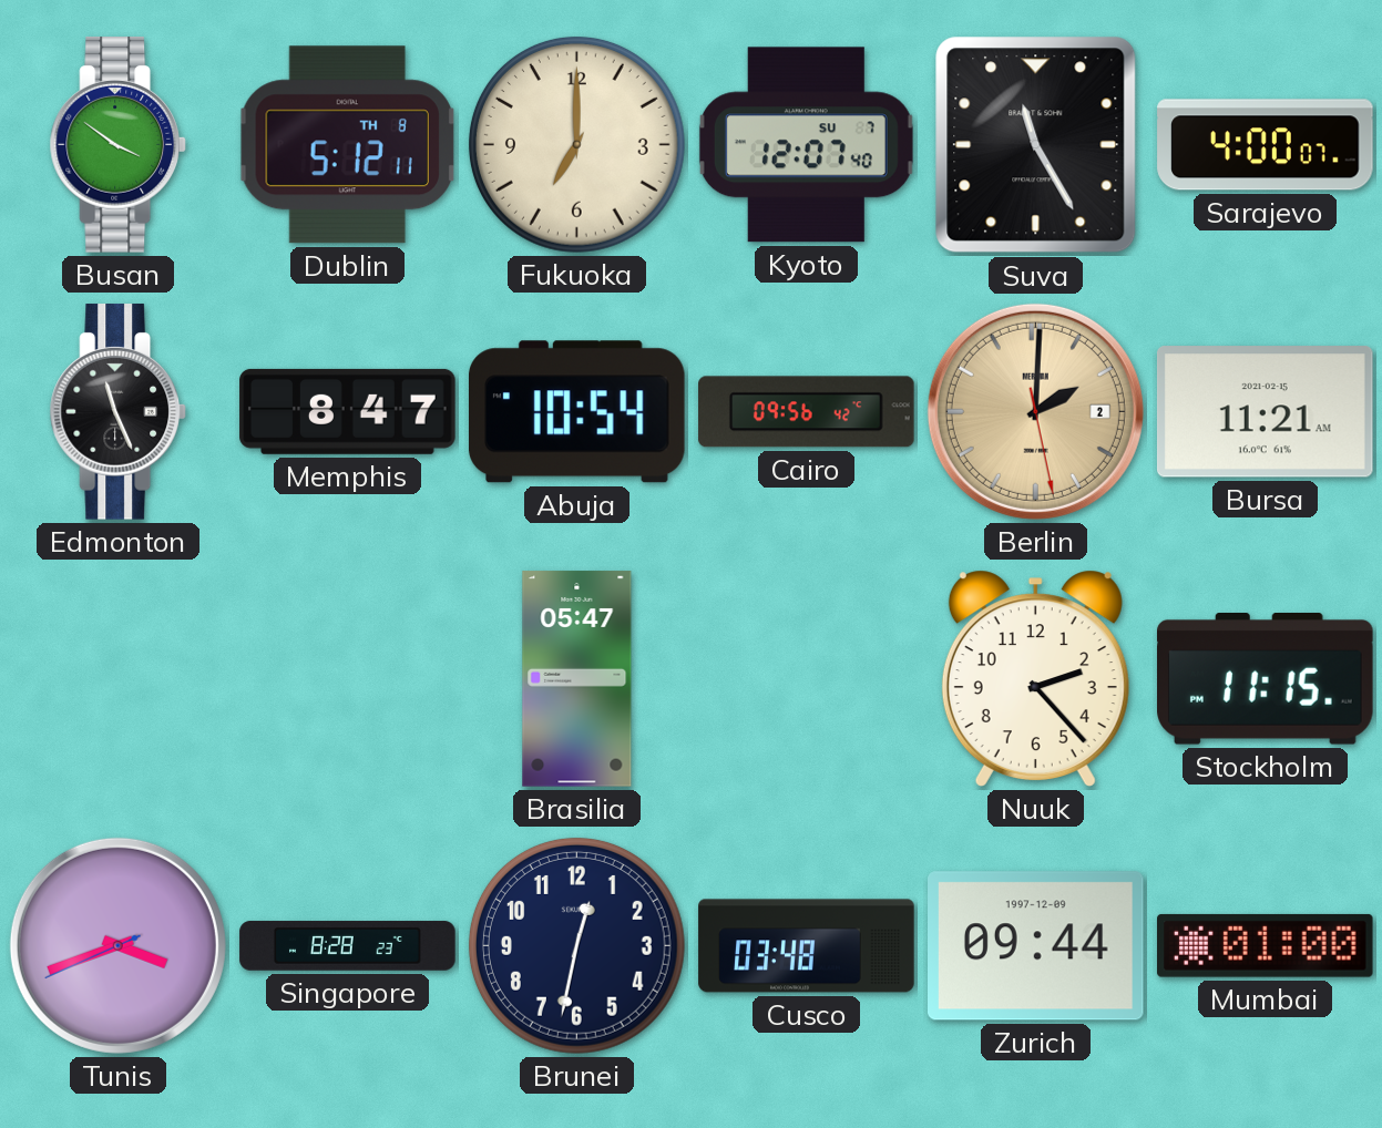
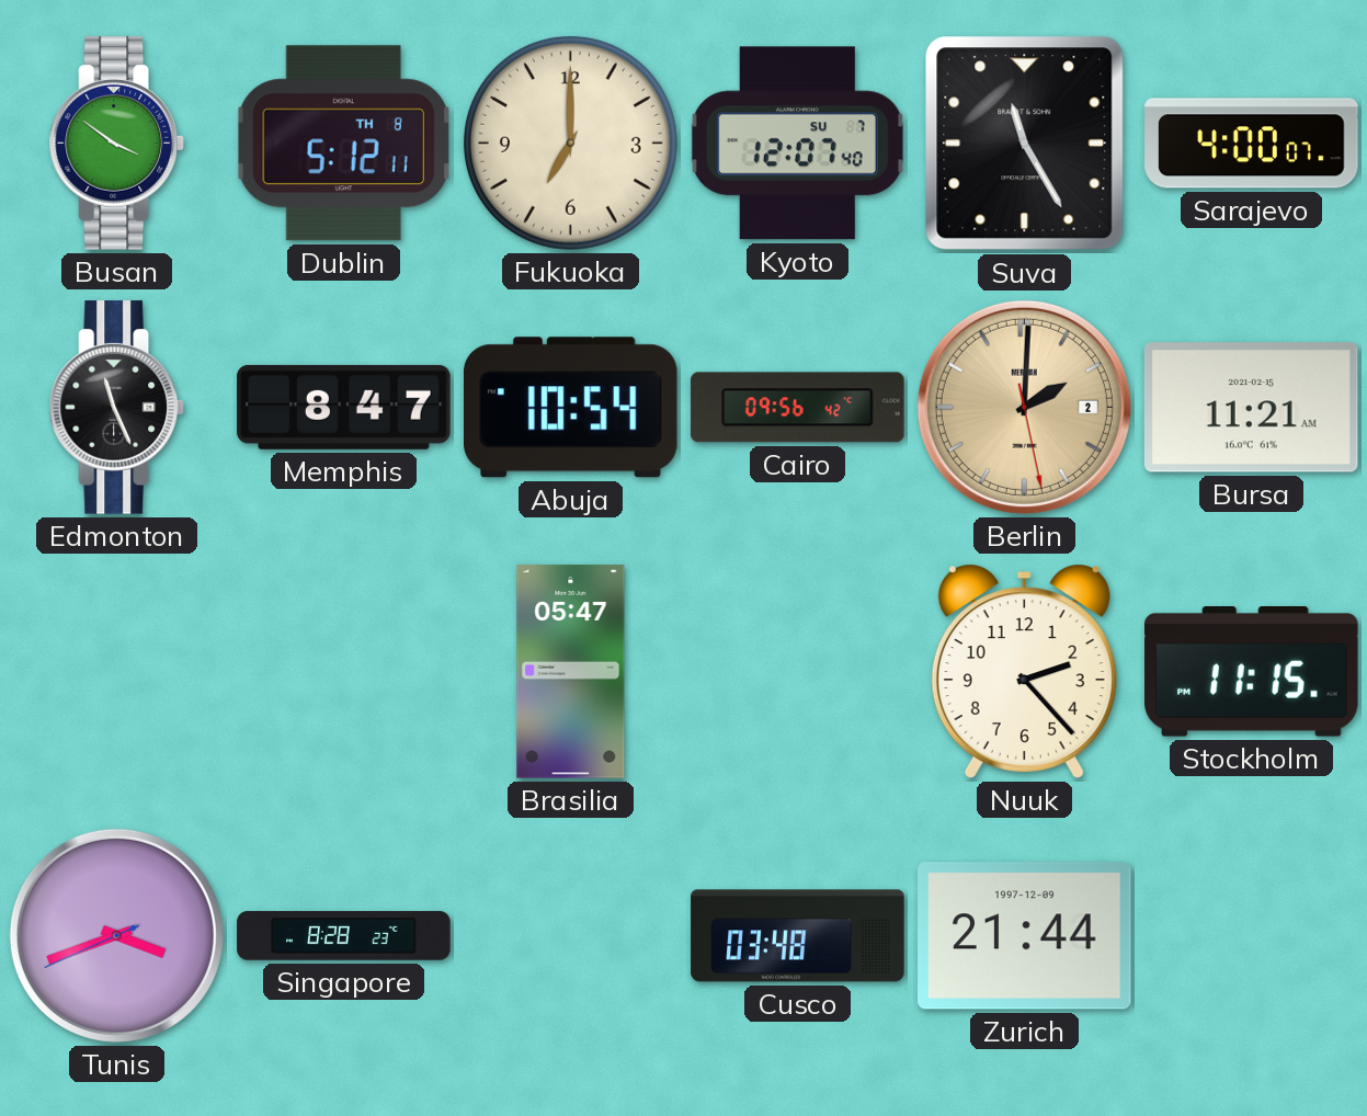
Brunei: 12:32 -> none
Zurich: 09:44 -> 21:44
Mumbai: 01:00 -> none
